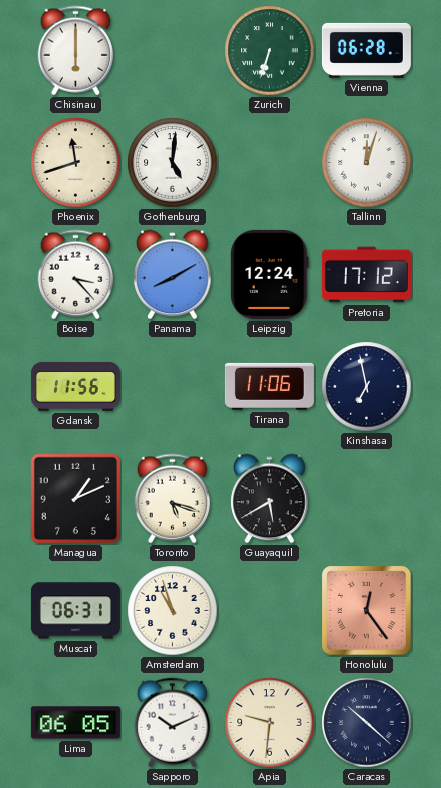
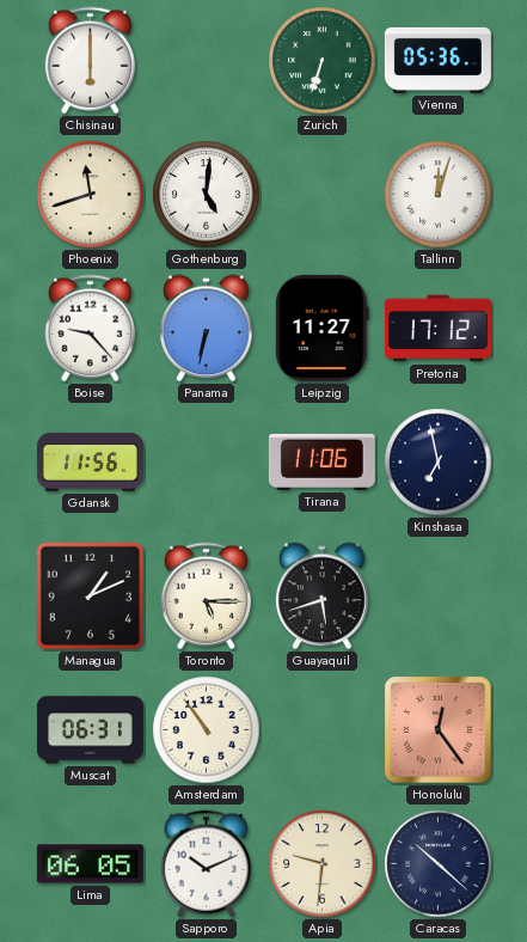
Vienna: 06:28 -> 05:36
Boise: 3:23 -> 9:23
Panama: 8:10 -> 6:32
Leipzig: 12:24 -> 11:27
Toronto: 5:18 -> 5:15
Guayaquil: 5:40 -> 5:42
Amsterdam: 10:57 -> 10:54
